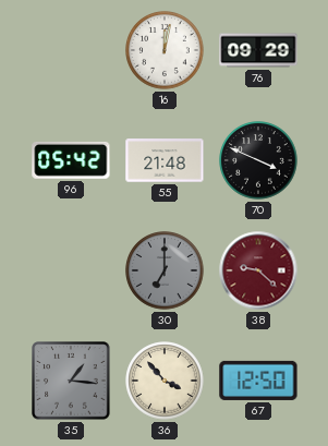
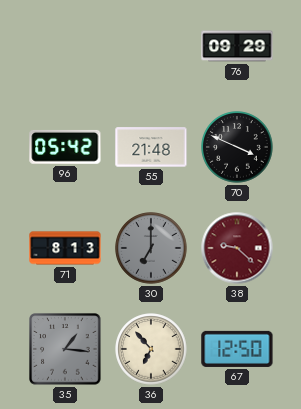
16: 12:02 -> none
71: none -> 8:13
36: 3:53 -> 6:53
